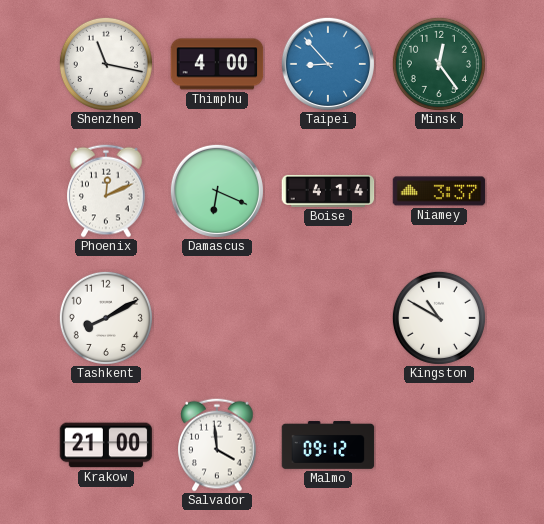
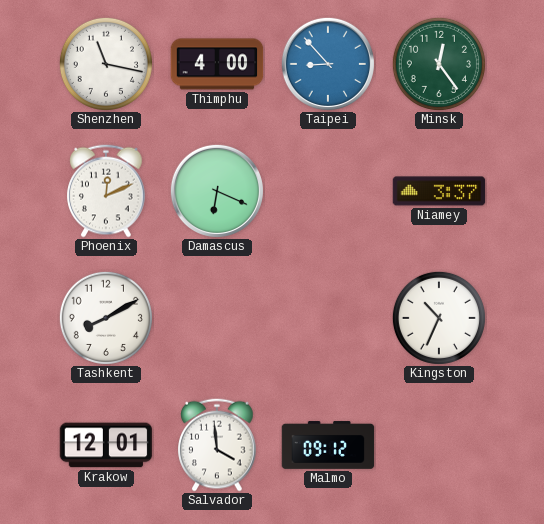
Boise: 4:14 -> none
Kingston: 10:50 -> 10:34
Krakow: 21:00 -> 12:01
